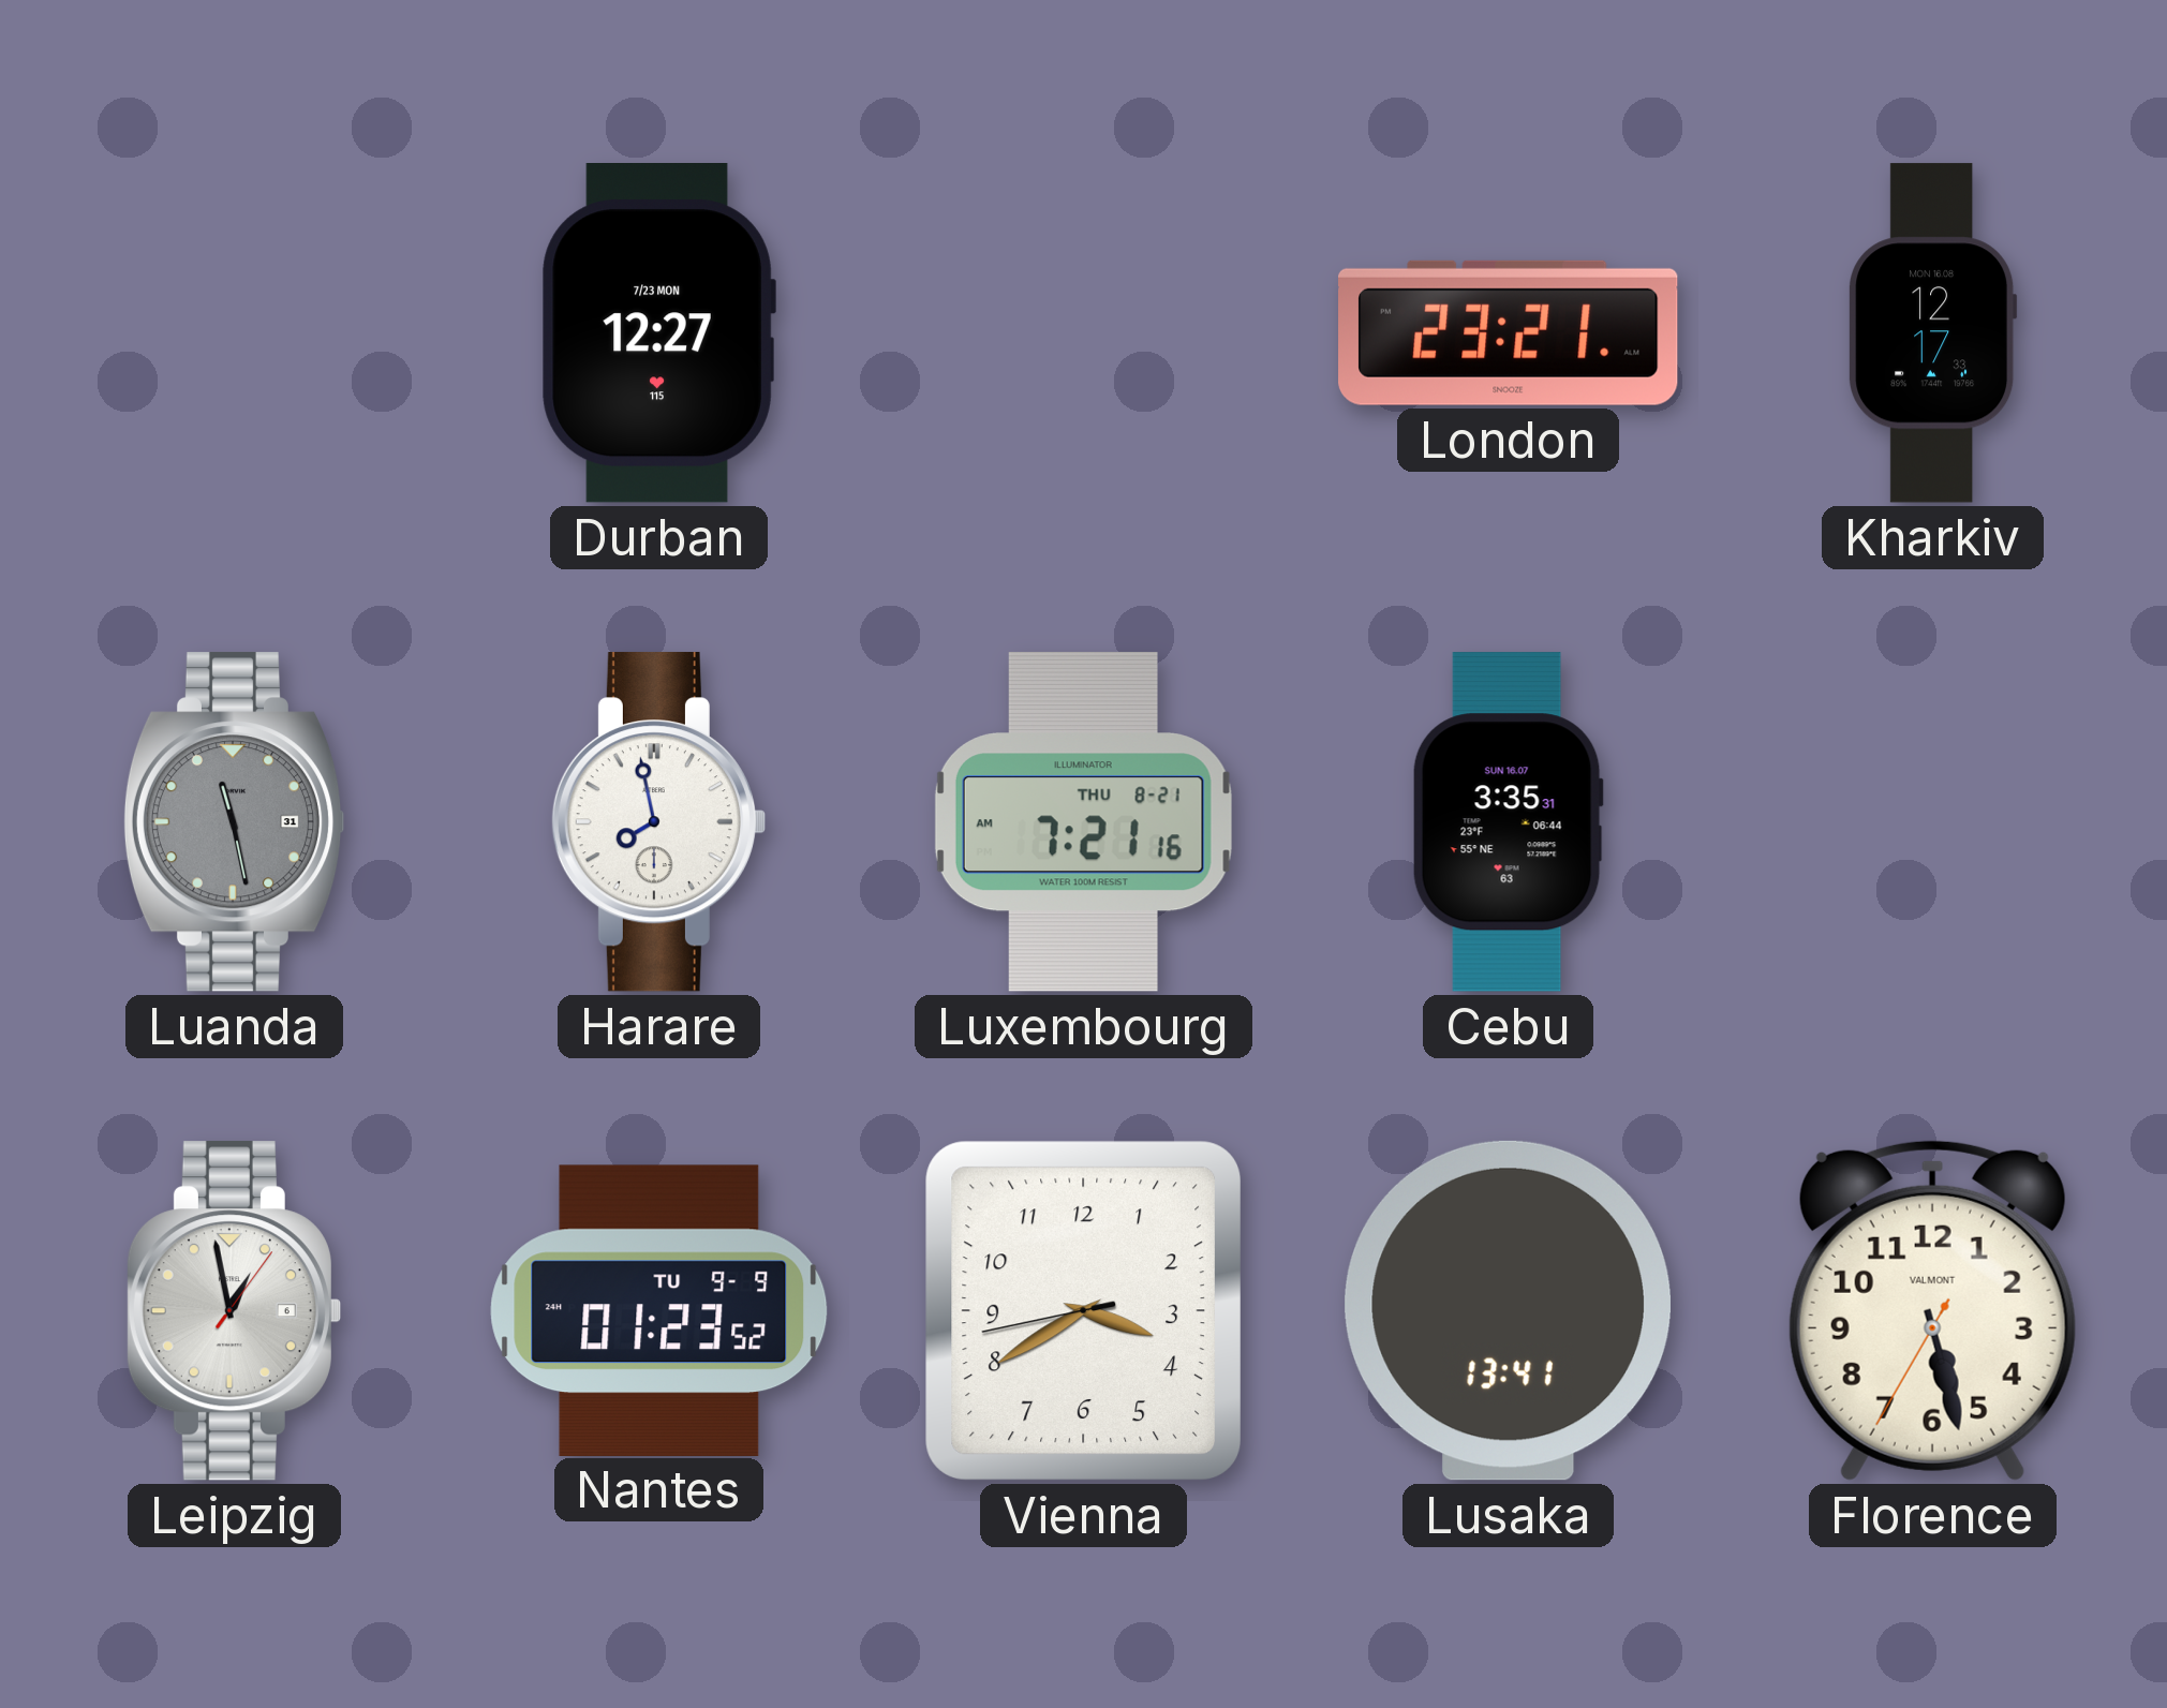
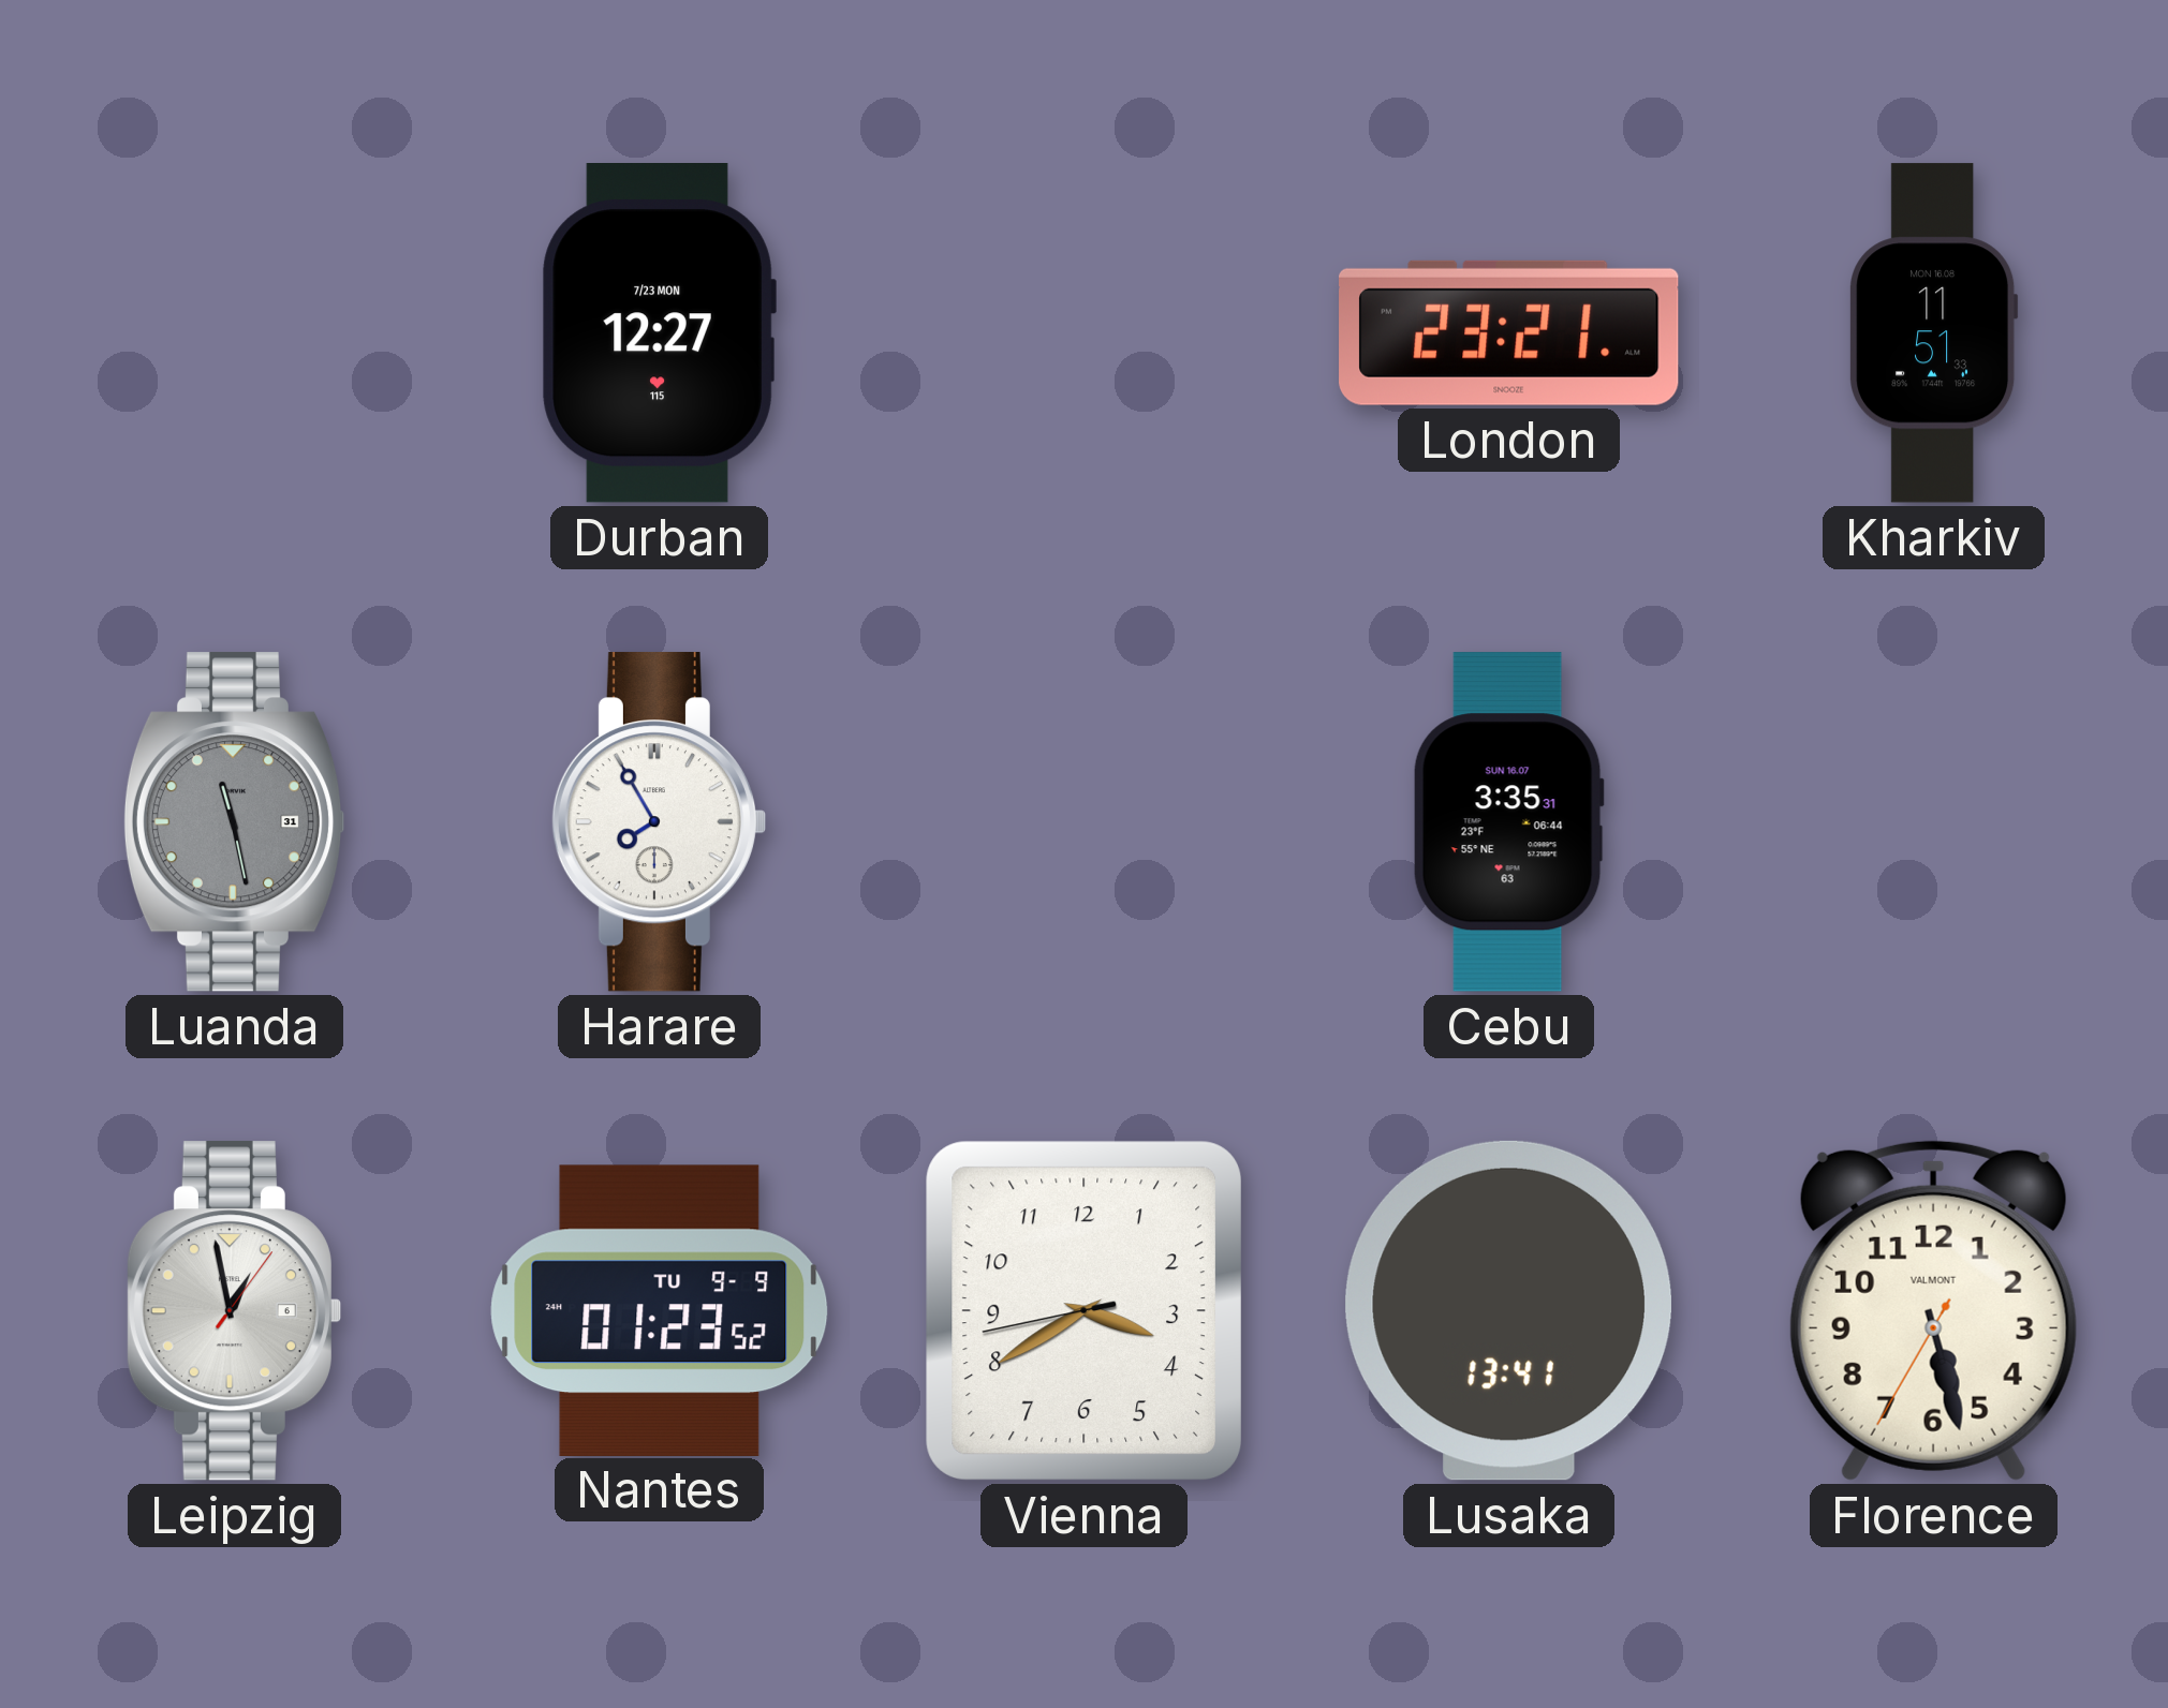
Kharkiv: 12:17 -> 11:51
Harare: 7:58 -> 7:55
Luxembourg: 7:21 -> none
